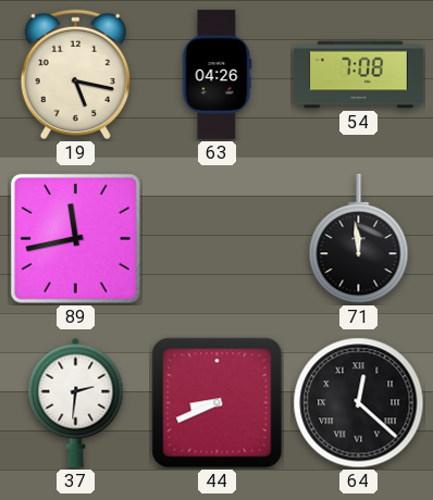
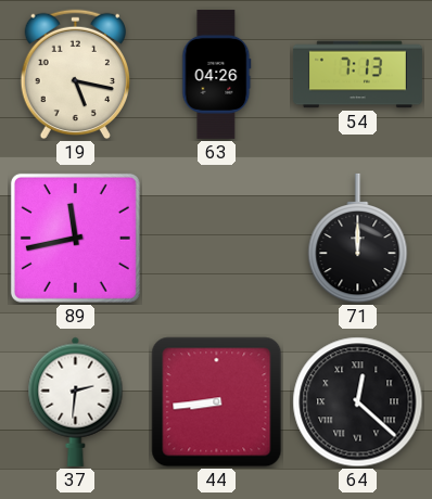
54: 7:08 -> 7:13
71: 11:59 -> 12:00
44: 8:41 -> 8:44
